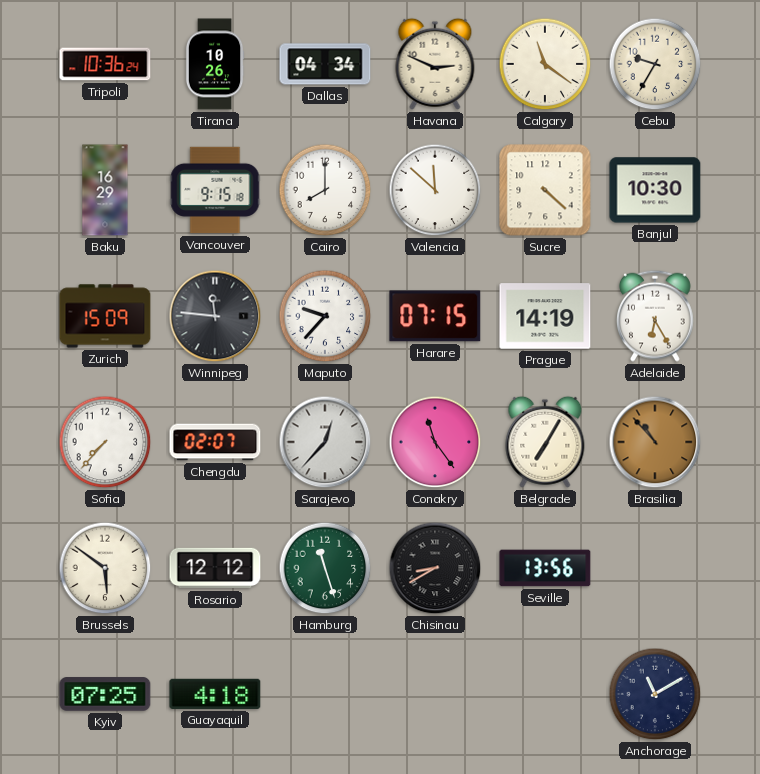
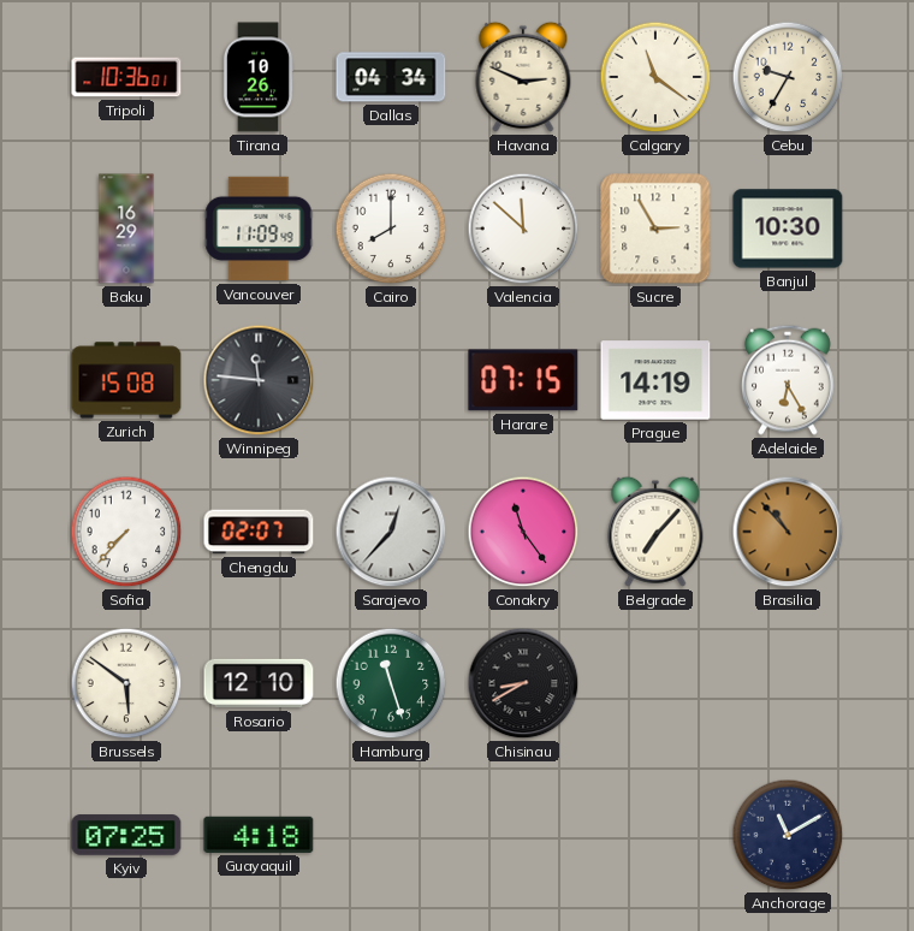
Tripoli: 10:36:24 -> 10:36:01
Vancouver: 9:15 -> 11:09
Sucre: 4:22 -> 2:55
Zurich: 15:09 -> 15:08
Maputo: 9:37 -> none
Belgrade: 7:05 -> 7:07
Rosario: 12:12 -> 12:10
Seville: 13:56 -> none
